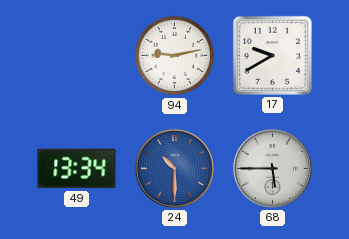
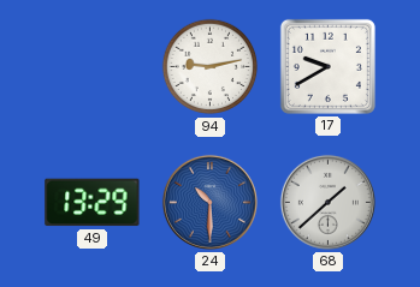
49: 13:34 -> 13:29
68: 5:45 -> 1:38
